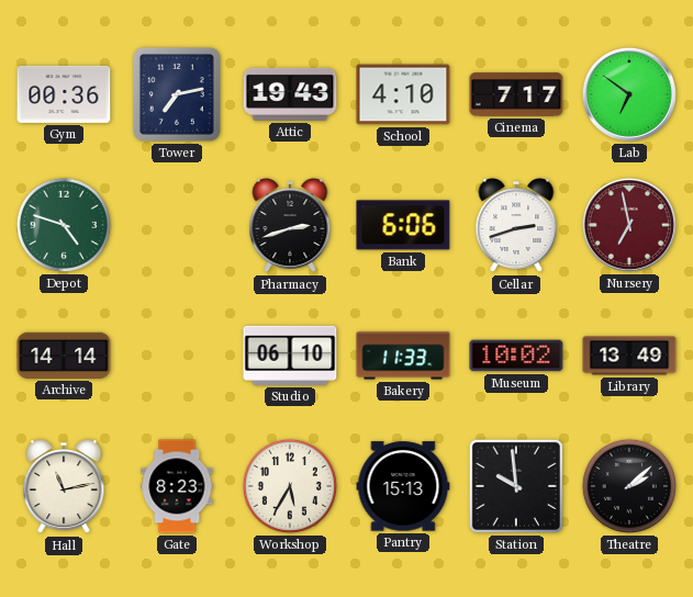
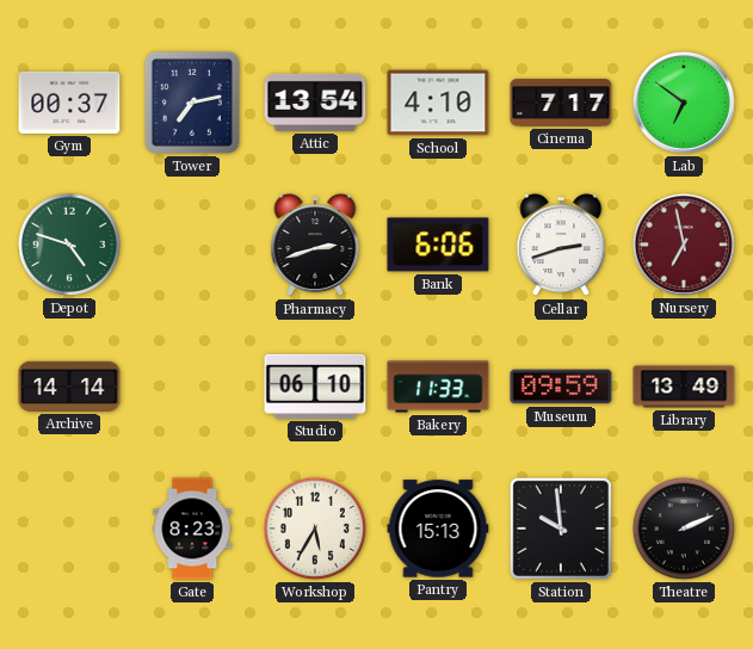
Gym: 00:36 -> 00:37
Attic: 19:43 -> 13:54
Museum: 10:02 -> 09:59
Hall: 11:13 -> none
Theatre: 2:08 -> 2:11
